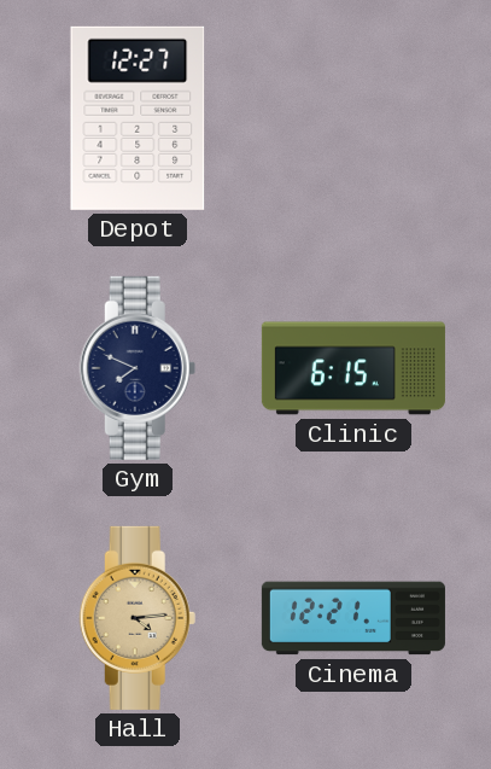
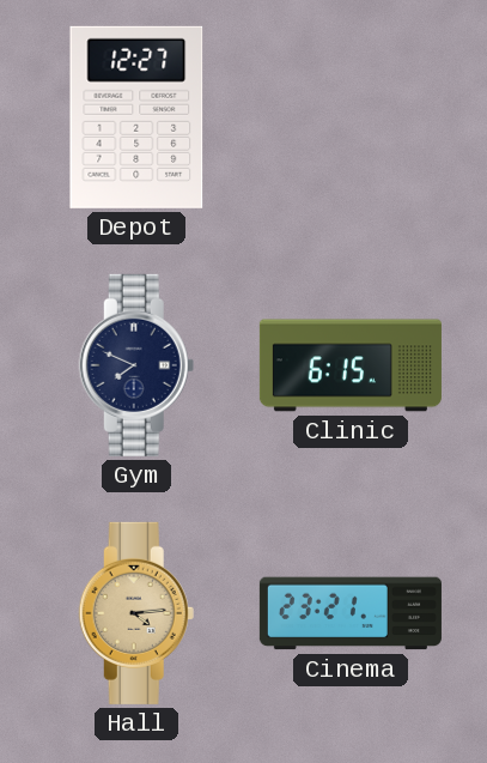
Cinema: 12:21 -> 23:21
